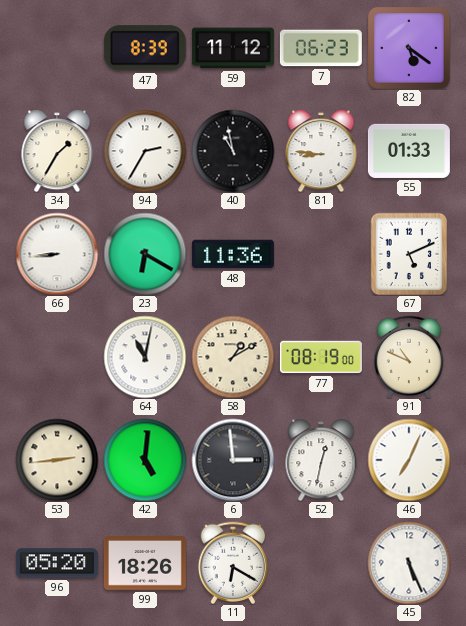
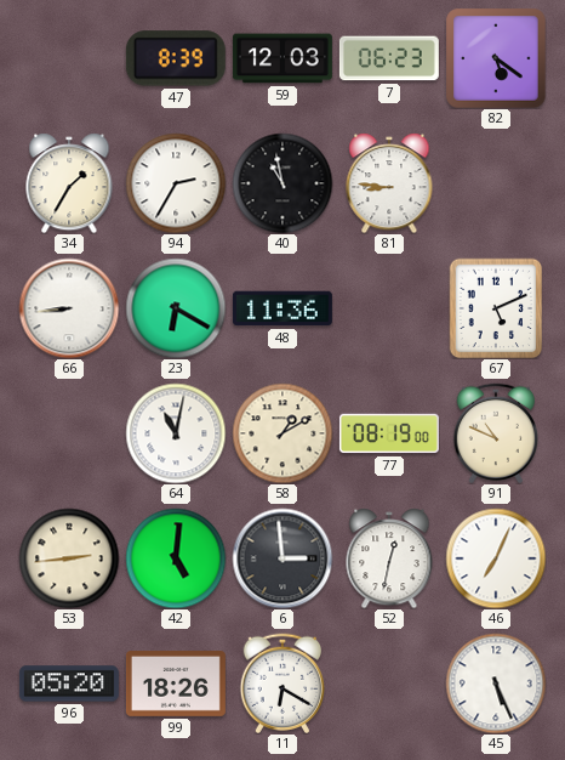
59: 11:12 -> 12:03
55: 01:33 -> none
